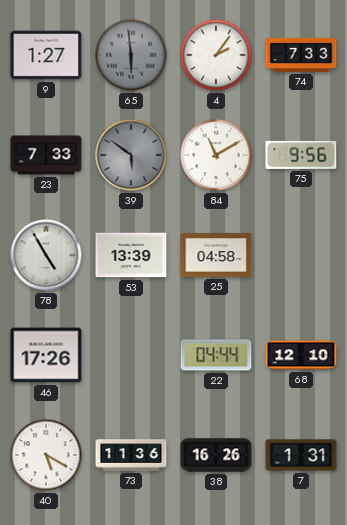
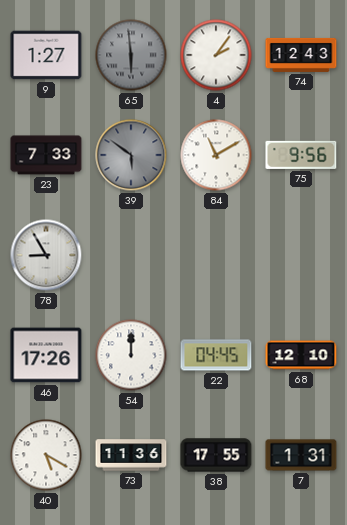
74: 7:33 -> 12:43
78: 4:55 -> 8:55
53: 13:39 -> none
25: 04:58 -> none
54: none -> 12:00
22: 04:44 -> 04:45
38: 16:26 -> 17:55
